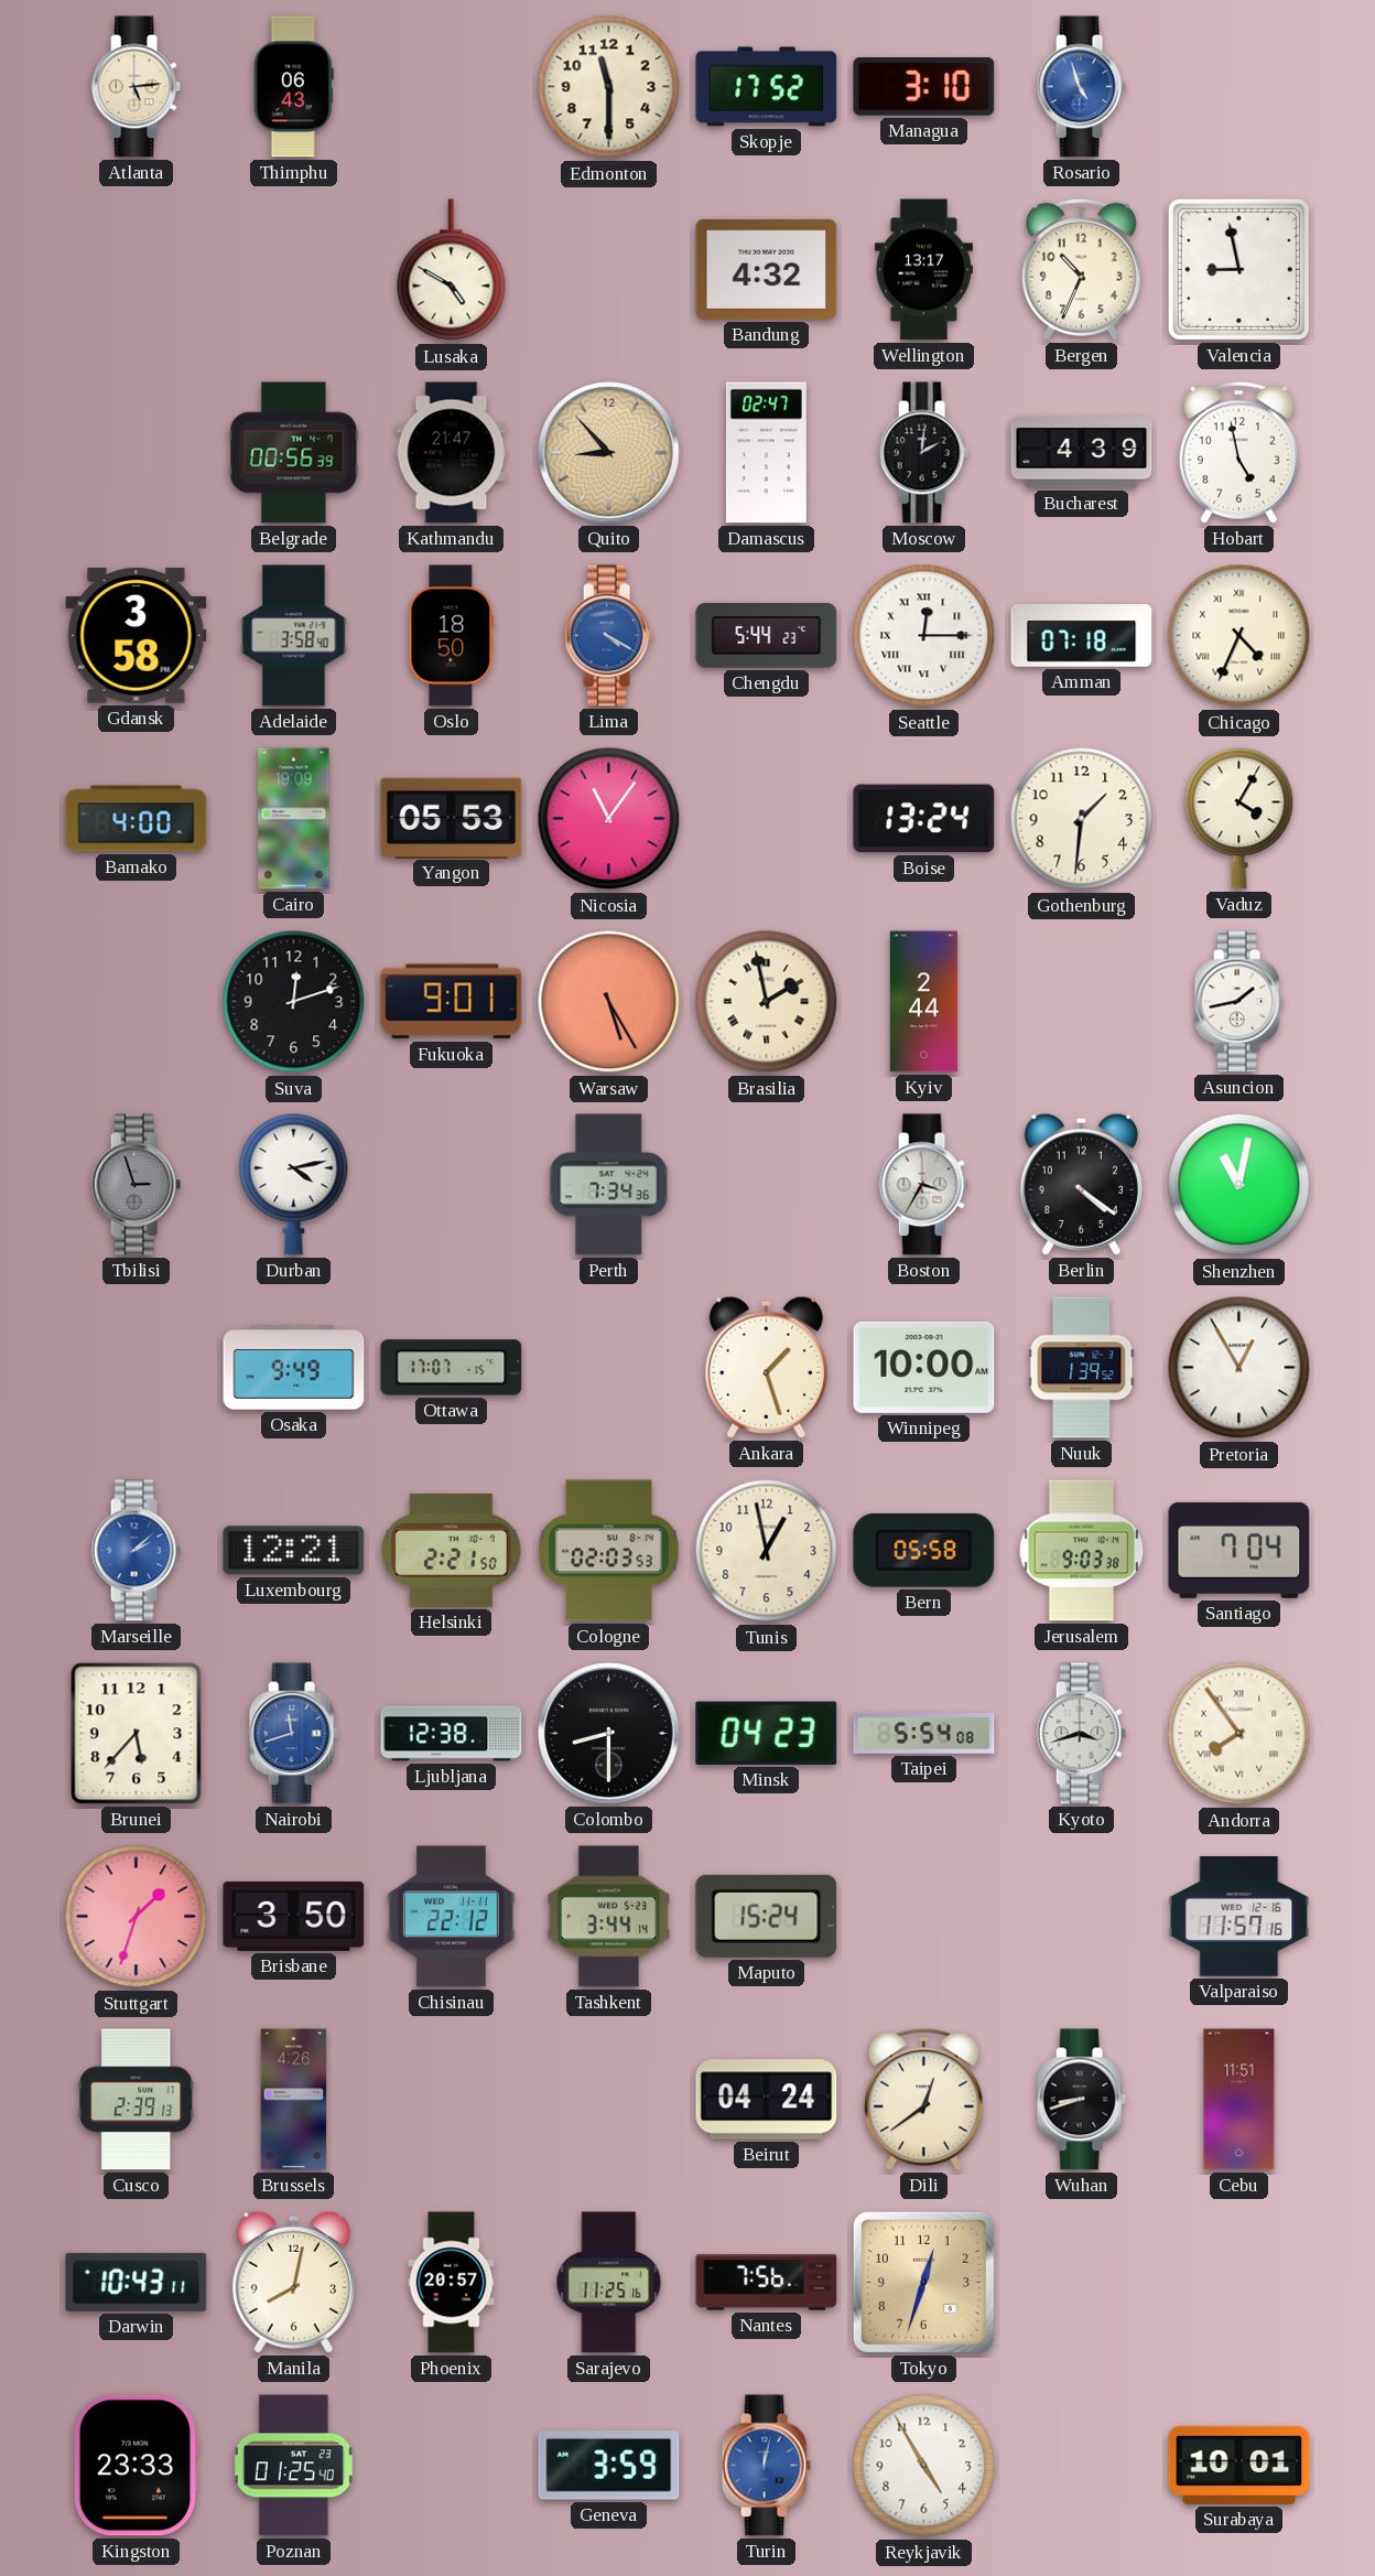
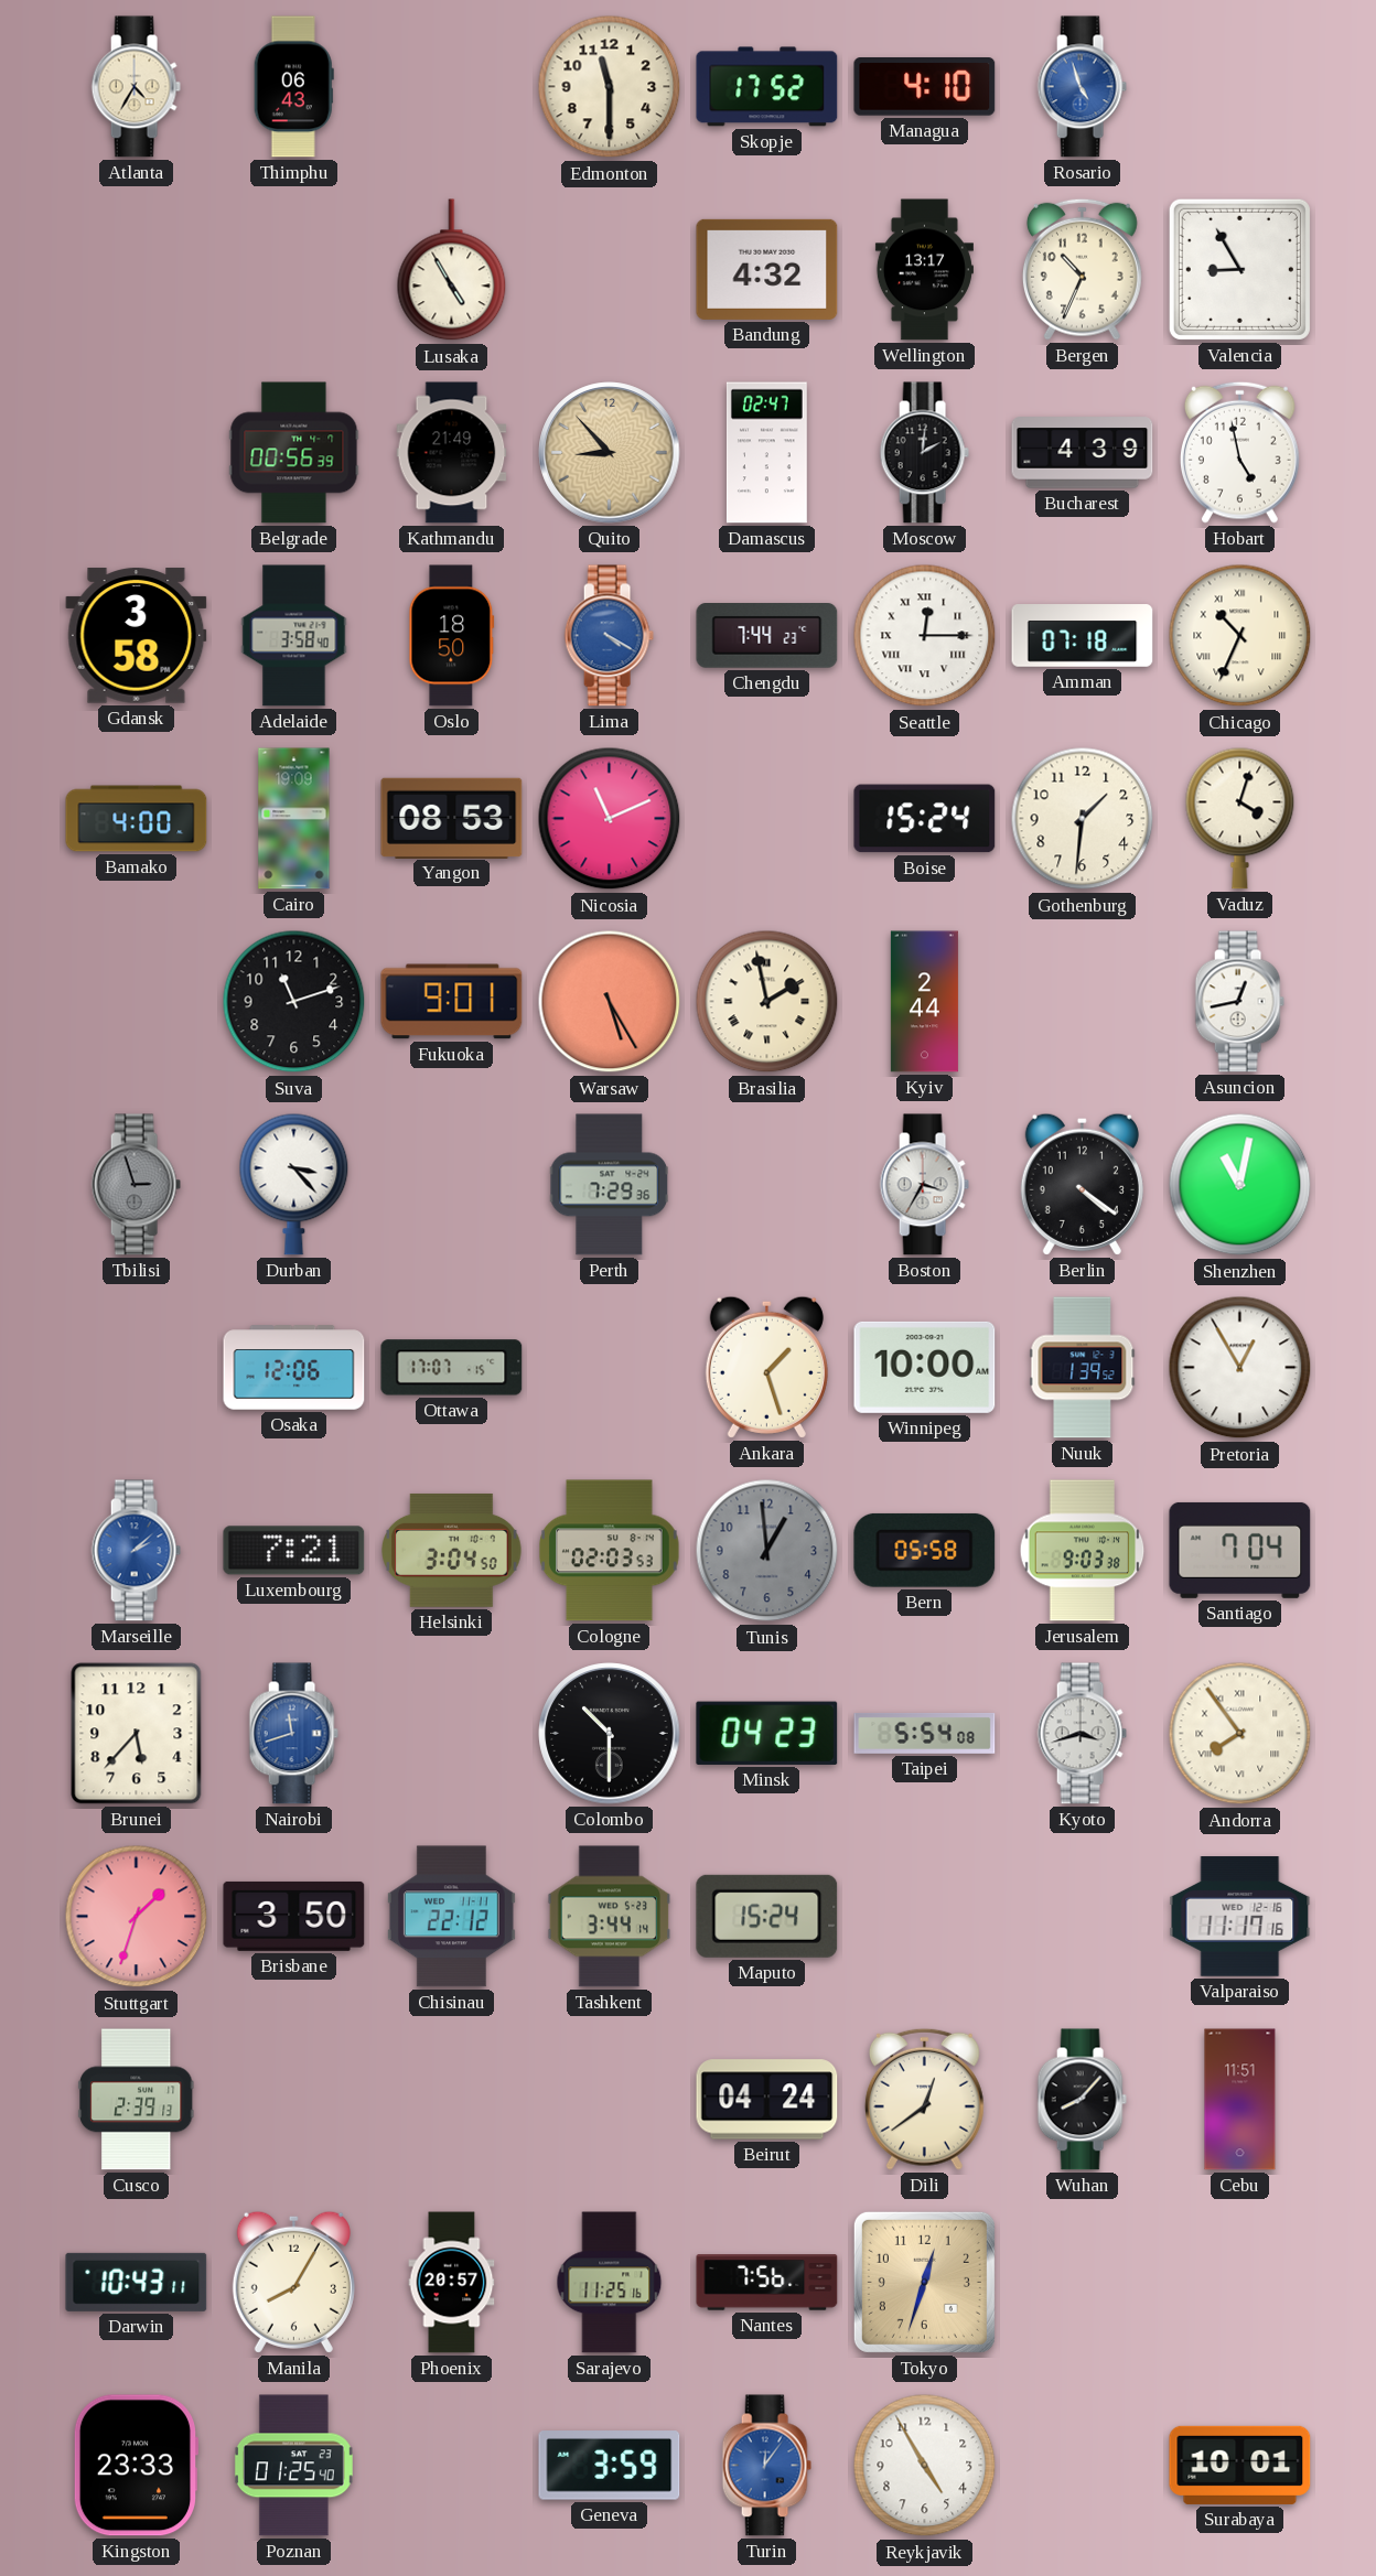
Atlanta: 5:14 -> 4:35
Managua: 3:10 -> 4:10
Lusaka: 4:50 -> 4:55
Valencia: 8:58 -> 8:55
Kathmandu: 21:47 -> 21:49
Chengdu: 5:44 -> 7:44
Chicago: 4:34 -> 10:34
Yangon: 05:53 -> 08:53
Nicosia: 11:06 -> 11:11
Boise: 13:24 -> 15:24
Vaduz: 4:05 -> 4:03
Suva: 12:12 -> 11:12
Asuncion: 1:43 -> 12:43
Durban: 4:13 -> 3:23
Perth: 7:34 -> 7:29
Osaka: 9:49 -> 12:06
Luxembourg: 12:21 -> 7:21
Helsinki: 2:21 -> 3:04
Tunis: 12:58 -> 12:59
Tunis dial: cream -> grey
Ljubljana: 12:38 -> none
Colombo: 8:30 -> 10:30
Valparaiso: 11:57 -> 11:17
Brussels: 4:26 -> none
Wuhan: 8:42 -> 8:07
Manila: 8:02 -> 8:05
Turin: 12:02 -> 12:06
